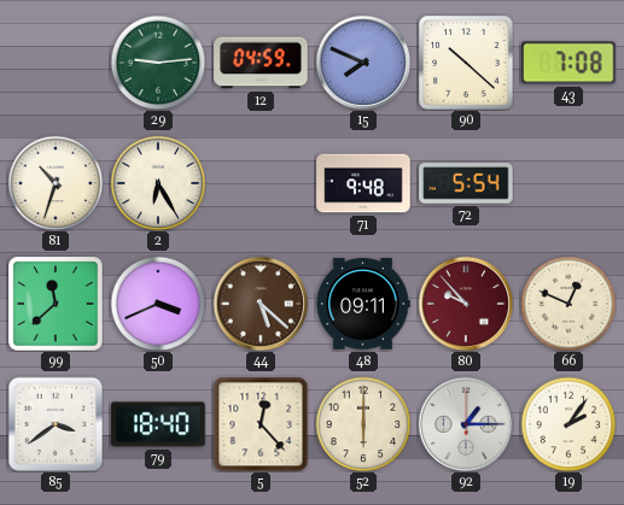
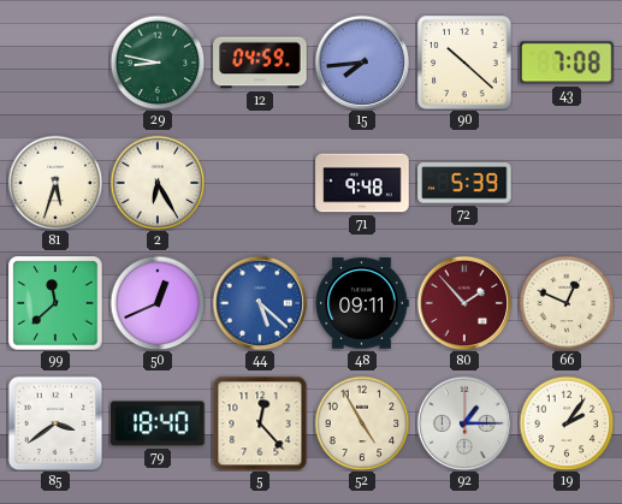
29: 9:14 -> 8:47
15: 7:49 -> 7:44
81: 10:33 -> 5:33
72: 5:54 -> 5:39
50: 3:41 -> 12:41
44 dial: brown -> blue
80: 9:53 -> 1:53
52: 6:00 -> 4:55
